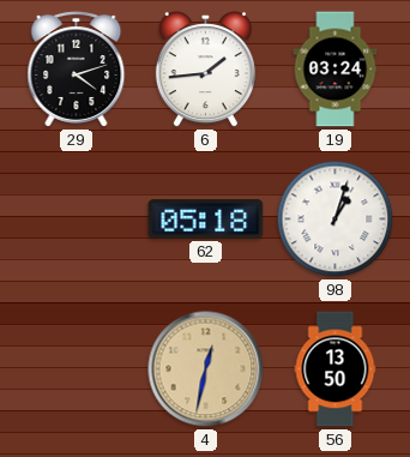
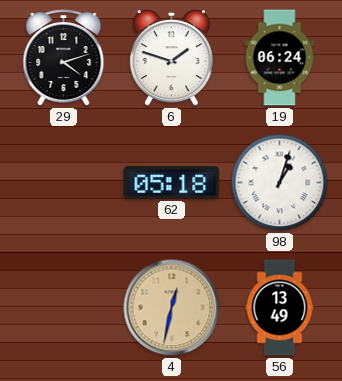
6: 1:44 -> 1:48
19: 03:24 -> 06:24
56: 13:50 -> 13:49
